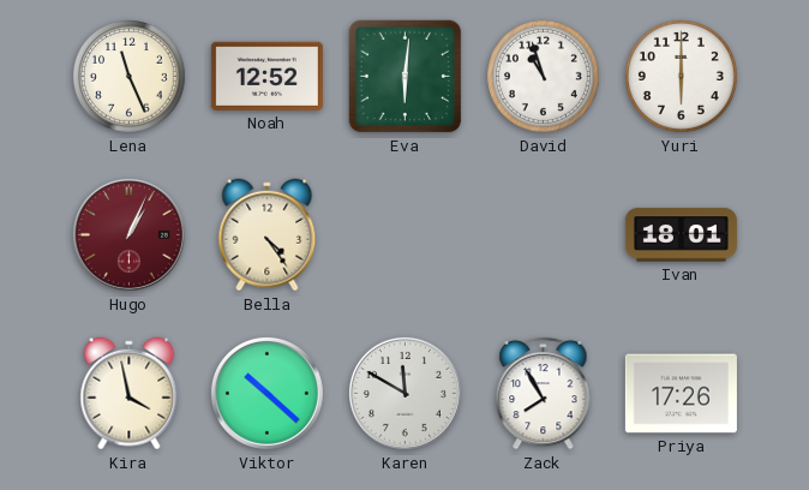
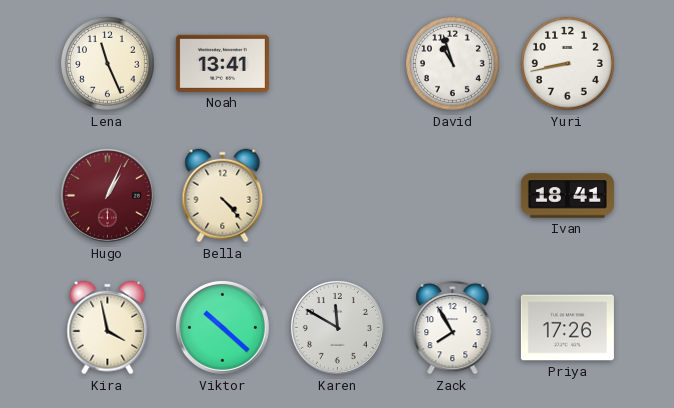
Noah: 12:52 -> 13:41
Eva: 6:01 -> none
Yuri: 6:00 -> 8:43
Bella: 4:24 -> 4:23
Ivan: 18:01 -> 18:41
